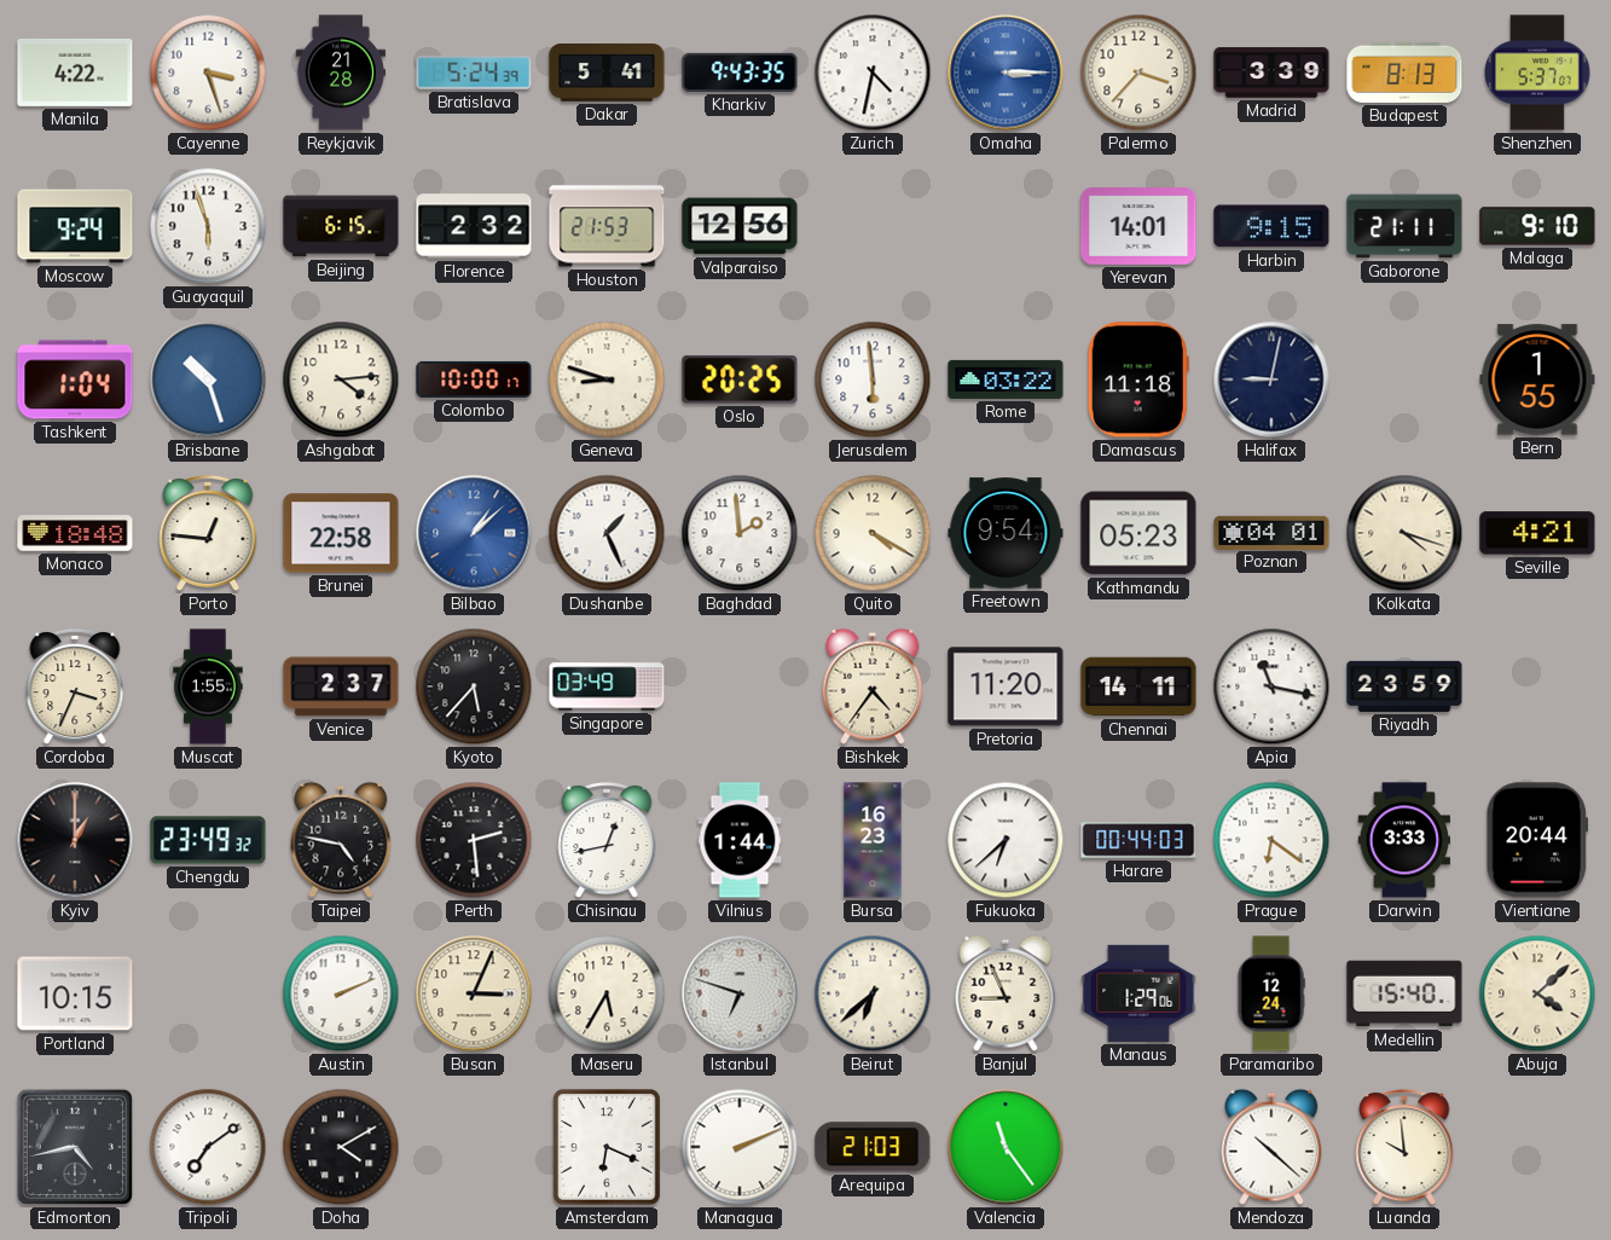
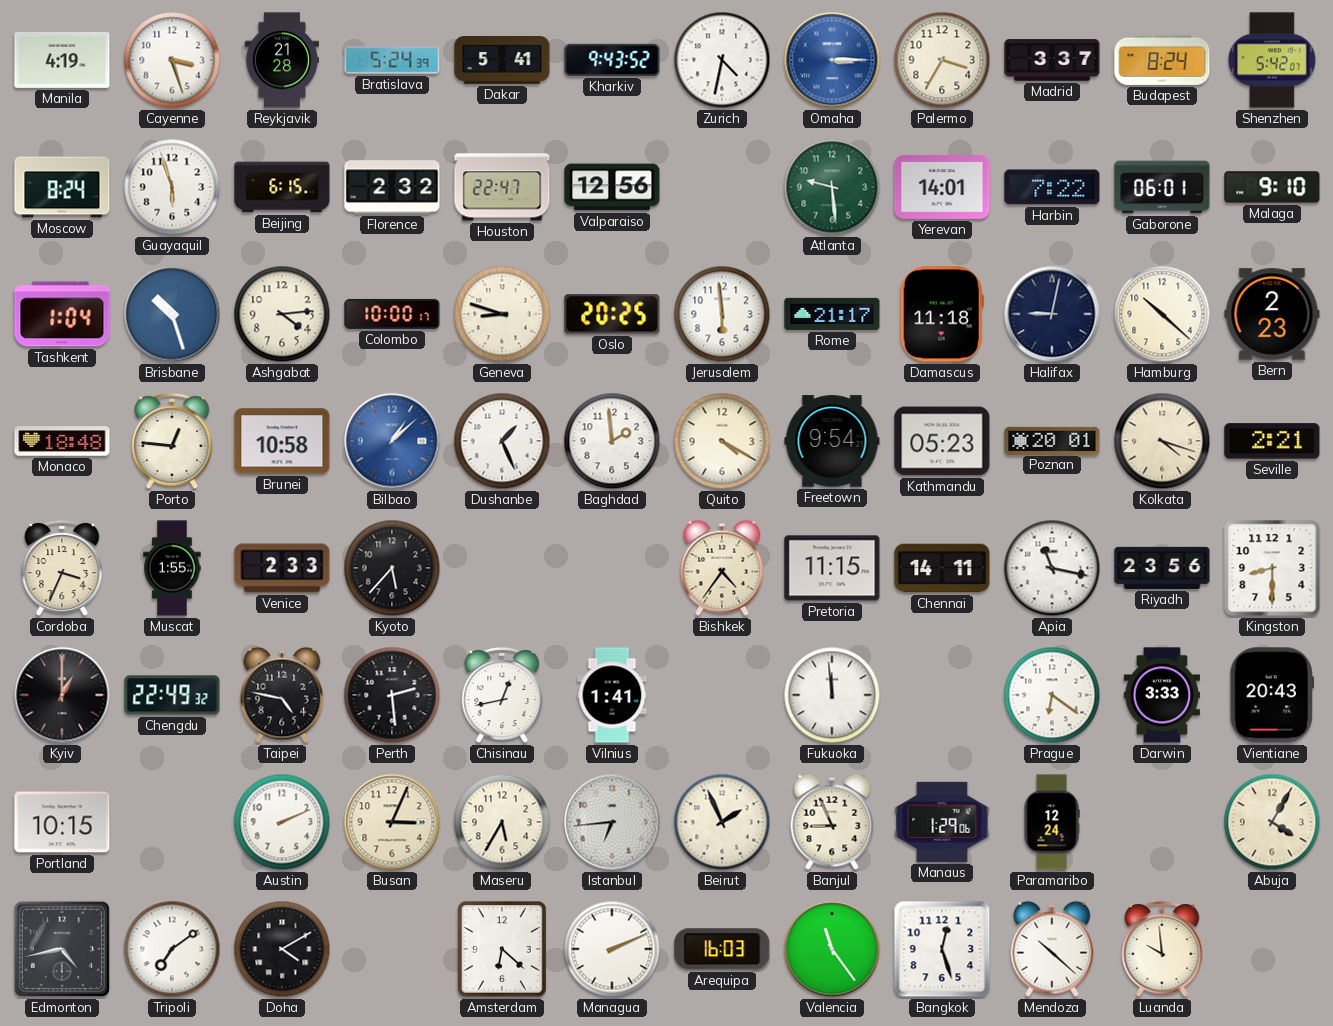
Manila: 4:22 -> 4:19
Kharkiv: 9:43:35 -> 9:43:52
Palermo: 3:37 -> 3:35
Madrid: 3:39 -> 3:37
Budapest: 8:13 -> 8:24
Shenzhen: 5:37 -> 5:42
Moscow: 9:24 -> 8:24
Houston: 21:53 -> 22:47
Atlanta: none -> 9:29
Harbin: 9:15 -> 7:22
Gaborone: 21:11 -> 06:01
Rome: 03:22 -> 21:17
Hamburg: none -> 10:22
Bern: 1:55 -> 2:23
Brunei: 22:58 -> 10:58
Poznan: 04:01 -> 20:01
Seville: 4:21 -> 2:21
Venice: 2:37 -> 2:33
Singapore: 03:49 -> none
Pretoria: 11:20 -> 11:15
Riyadh: 23:59 -> 23:56
Kingston: none -> 8:30
Chengdu: 23:49 -> 22:49
Vilnius: 1:44 -> 1:41
Bursa: 16:23 -> none
Fukuoka: 6:38 -> 11:59
Harare: 00:44 -> none
Vientiane: 20:44 -> 20:43
Istanbul: 6:48 -> 6:44
Beirut: 6:38 -> 1:56
Medellin: 15:40 -> none
Abuja: 4:08 -> 4:05
Amsterdam: 6:19 -> 6:22
Arequipa: 21:03 -> 16:03
Bangkok: none -> 12:27
